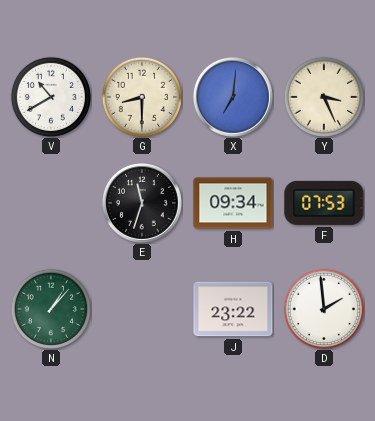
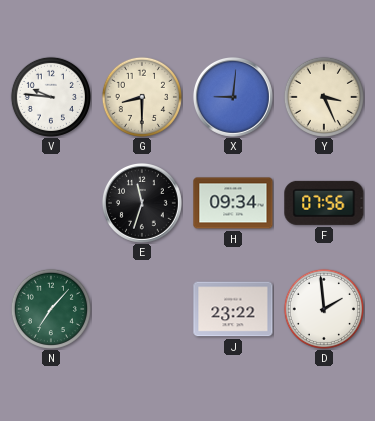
V: 10:40 -> 9:46
X: 7:01 -> 9:01
F: 07:53 -> 07:56
N: 1:07 -> 7:07
